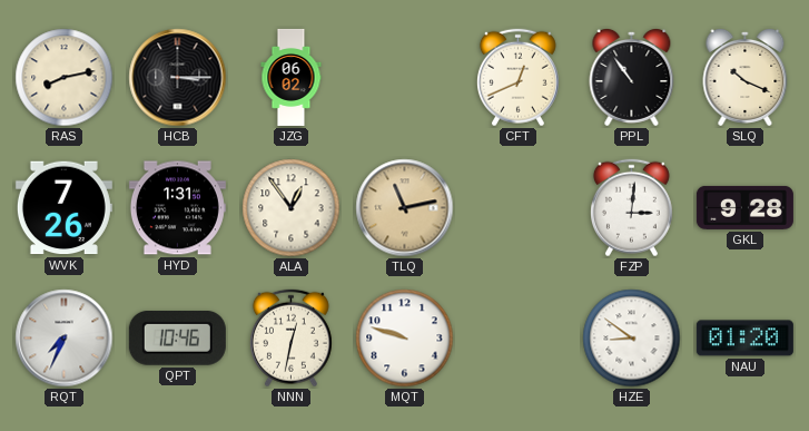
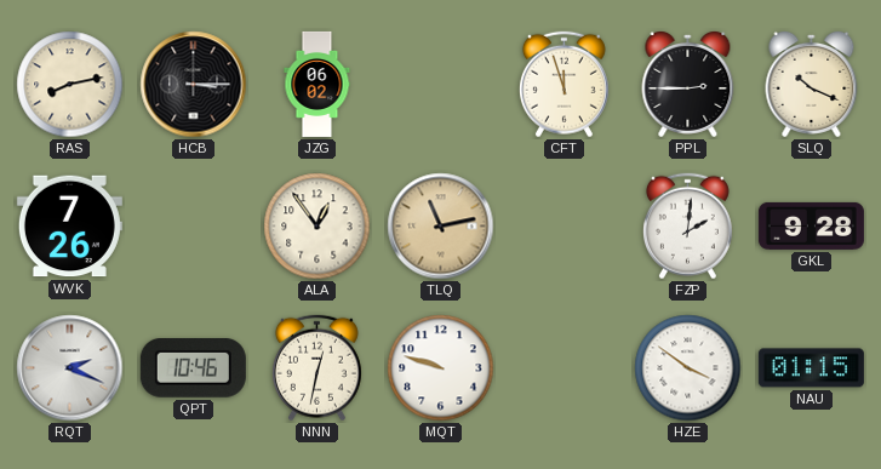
CFT: 12:41 -> 11:57
PPL: 10:54 -> 2:45
HYD: 1:31 -> none
FZP: 3:01 -> 2:01
RQT: 7:34 -> 2:19
HZE: 8:51 -> 3:51
NAU: 01:20 -> 01:15
